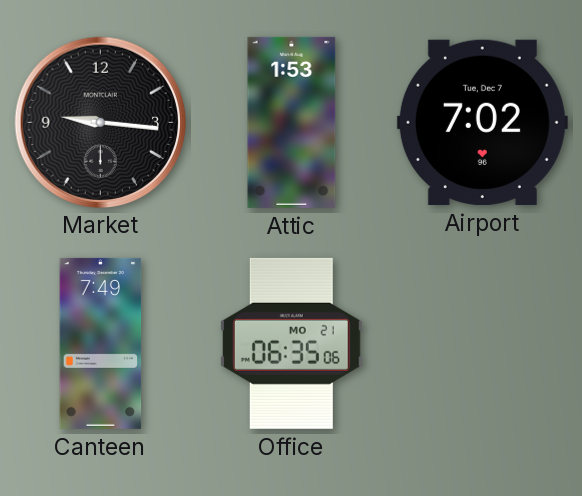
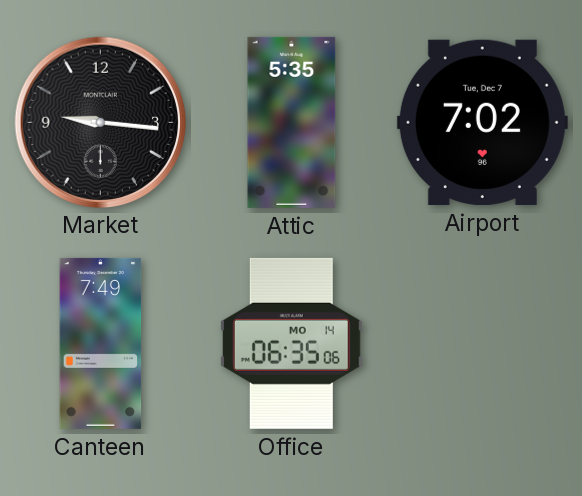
Attic: 1:53 -> 5:35
Office date: MO 21 -> MO 14
